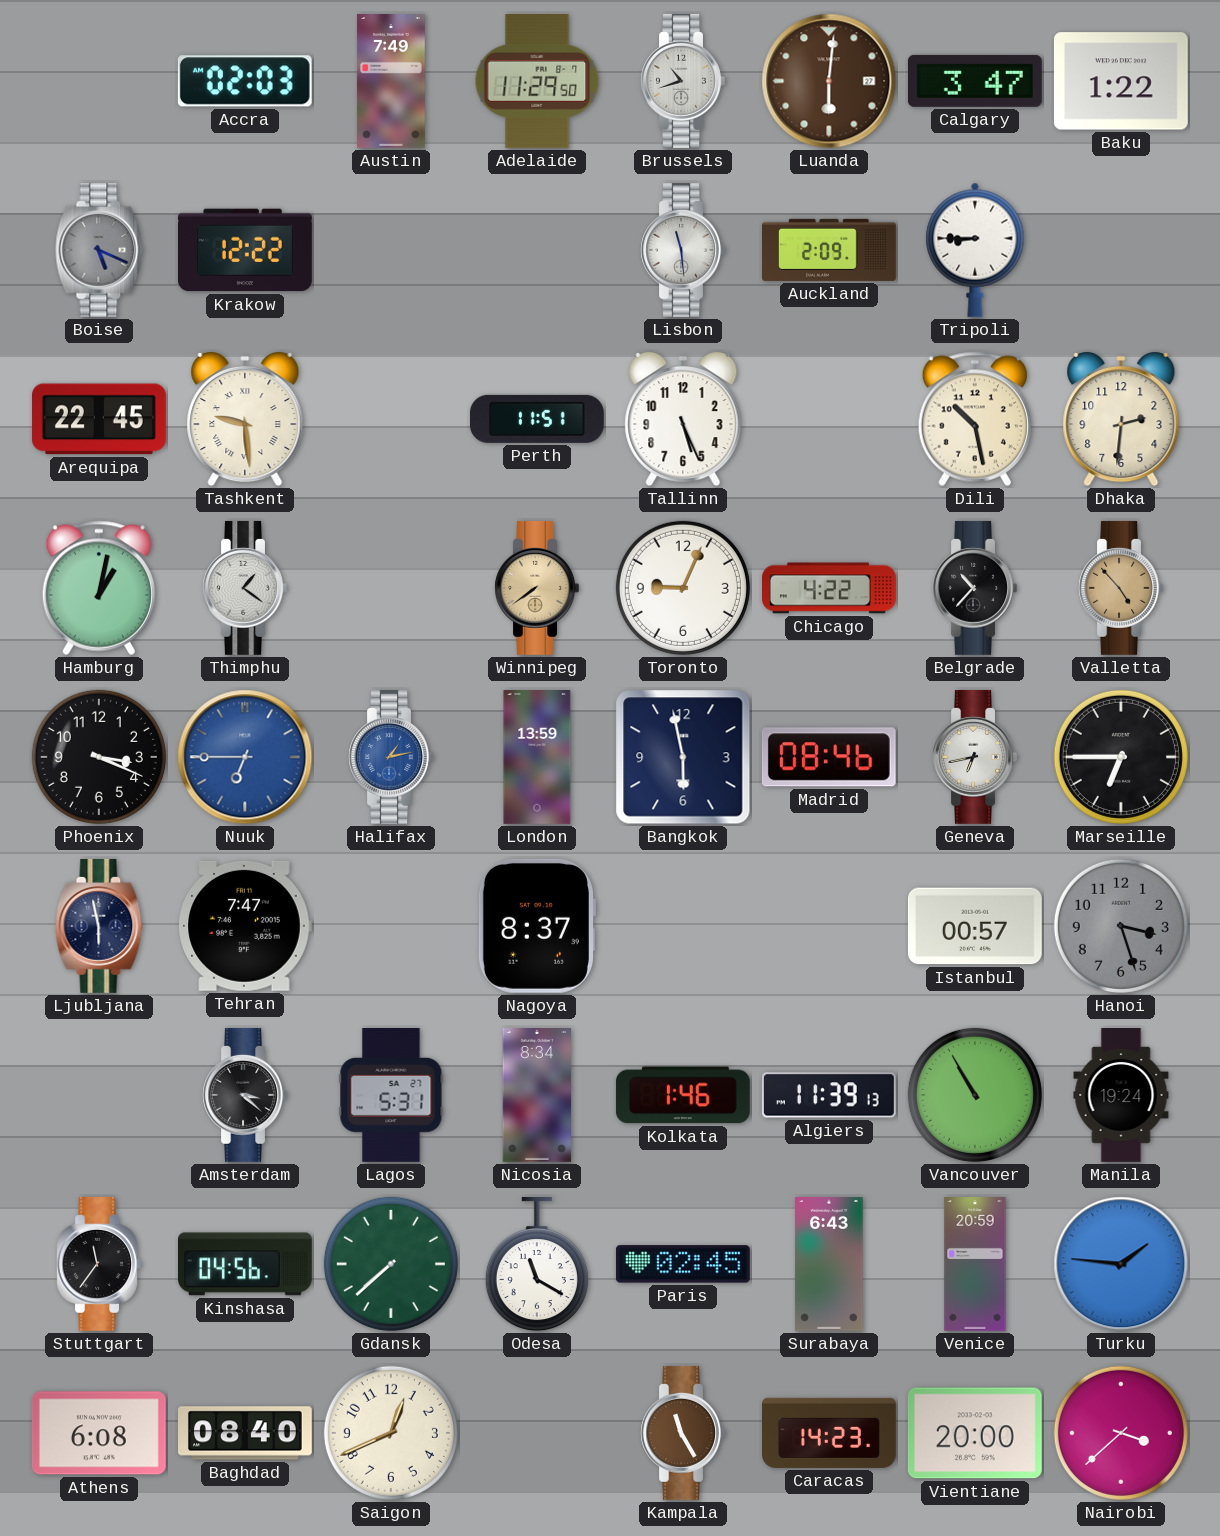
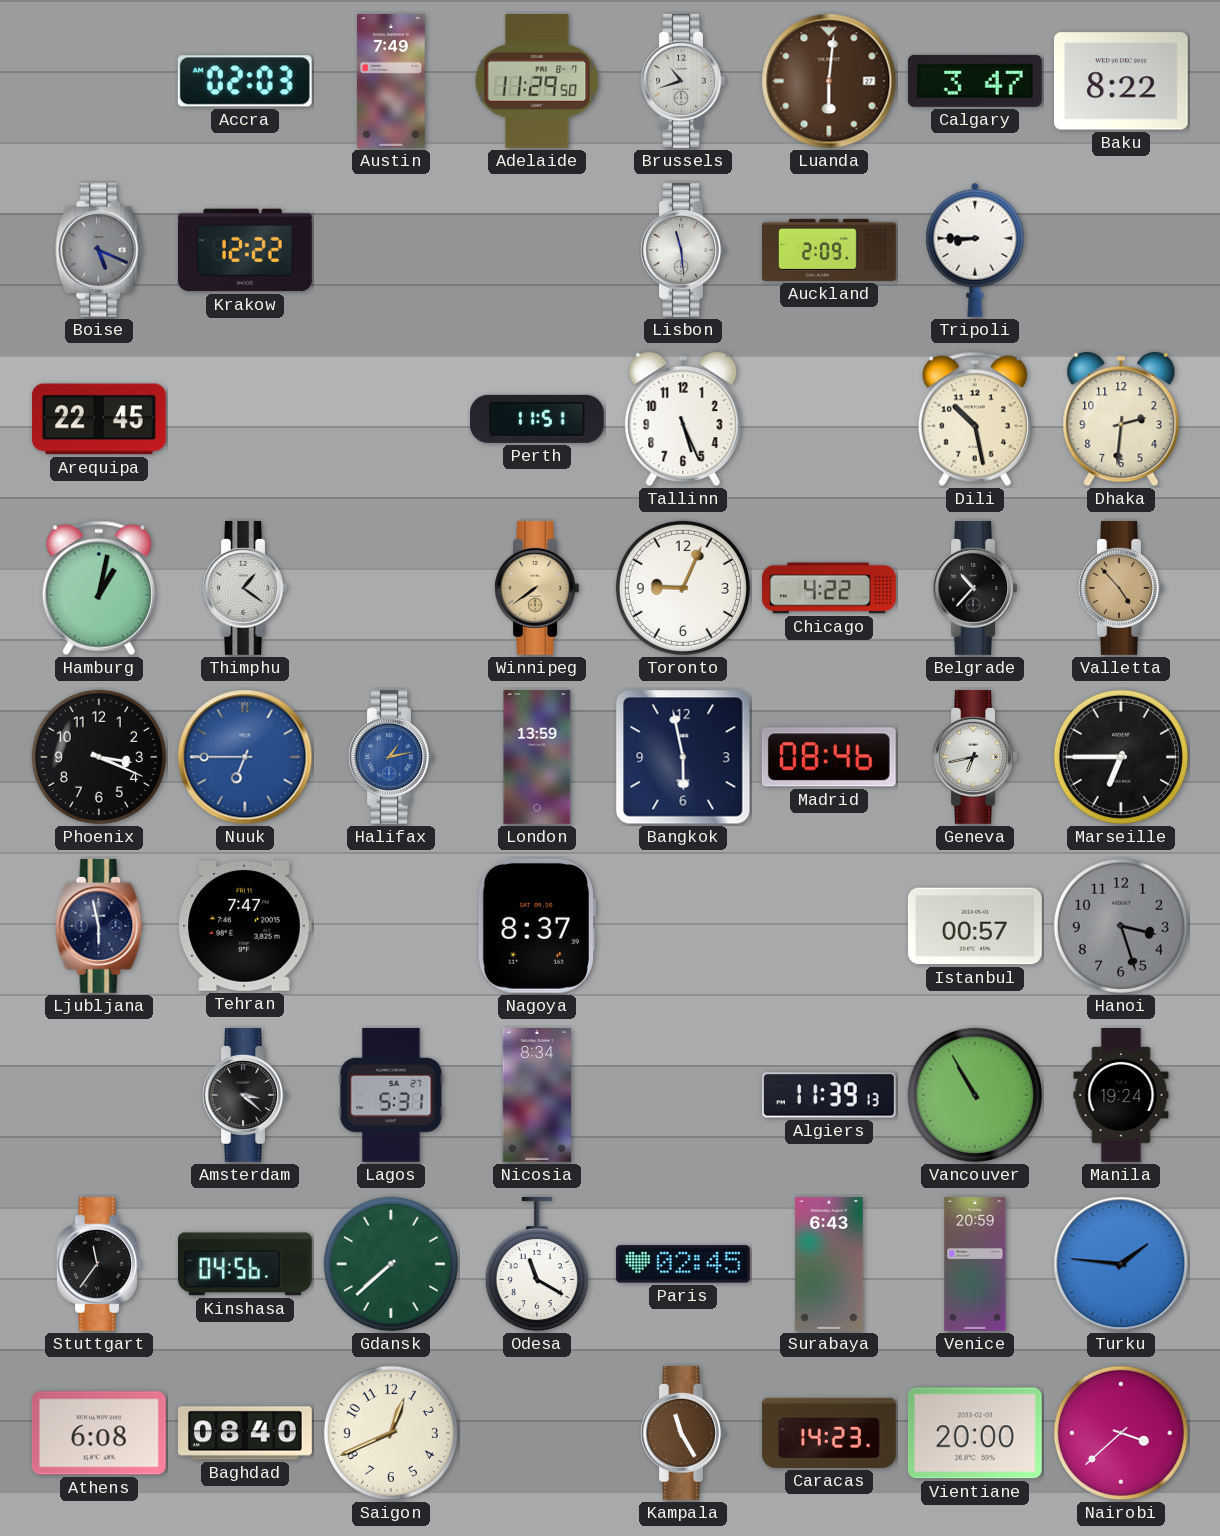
Baku: 1:22 -> 8:22
Tashkent: 9:29 -> none
Kolkata: 1:46 -> none
